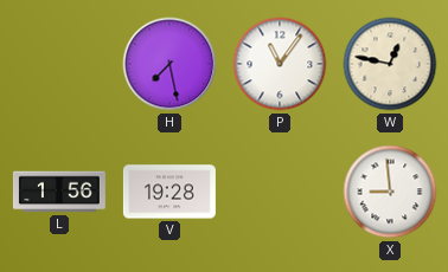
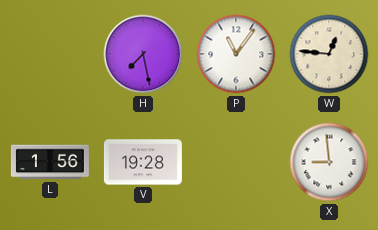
W: 12:47 -> 12:46
